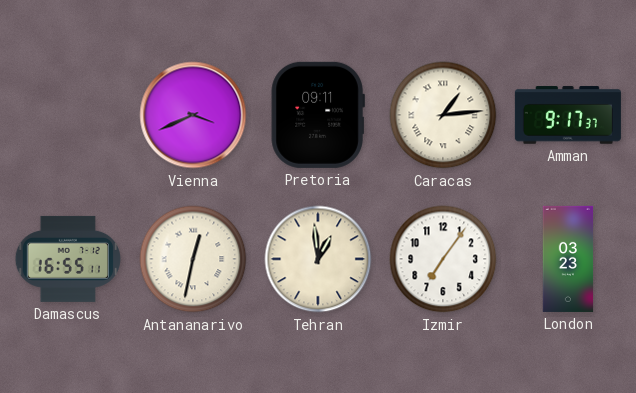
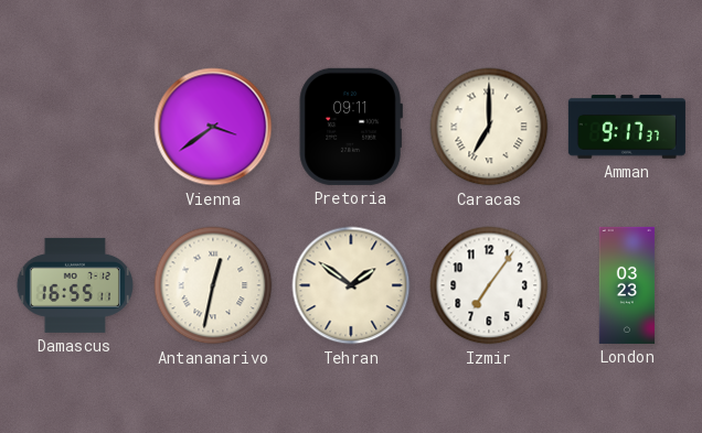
Vienna: 3:41 -> 3:39
Caracas: 1:14 -> 7:00
Tehran: 12:59 -> 1:51
